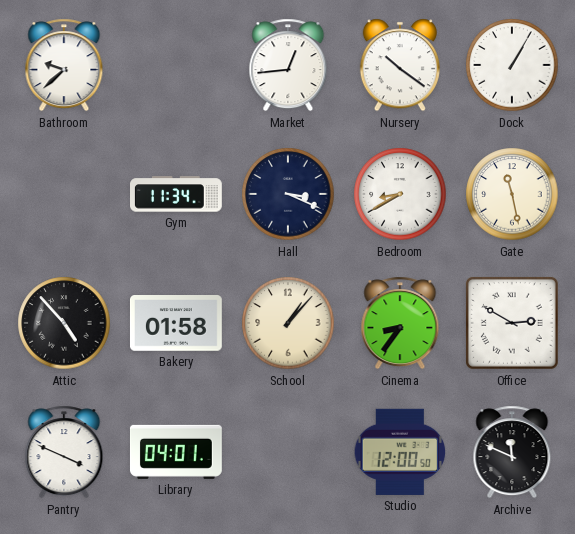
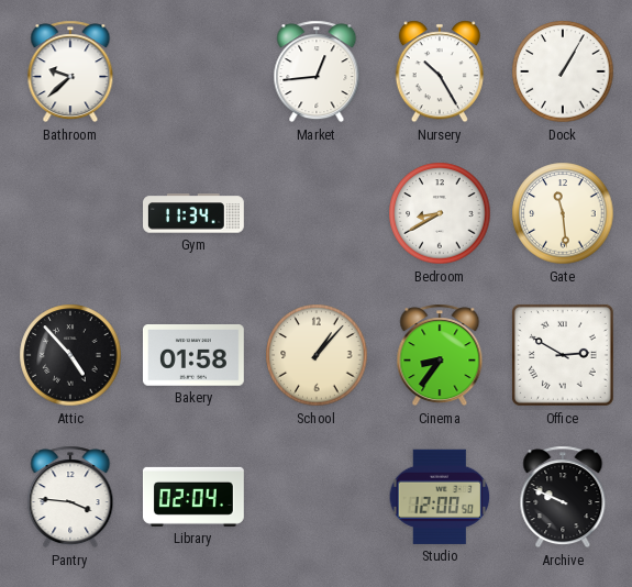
Nursery: 10:21 -> 10:25
Hall: 3:19 -> none
Gate: 11:28 -> 11:29
Pantry: 3:49 -> 3:46
Library: 04:01 -> 02:04
Archive: 11:49 -> 9:49
